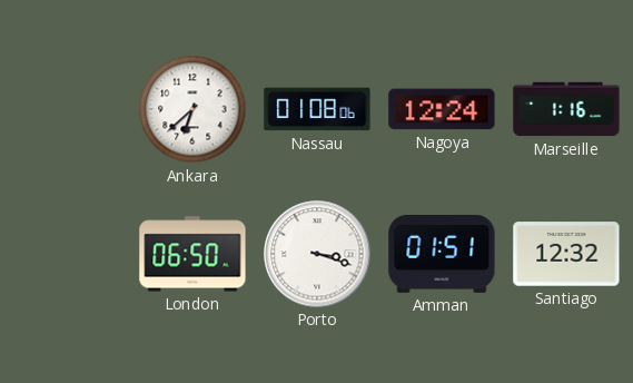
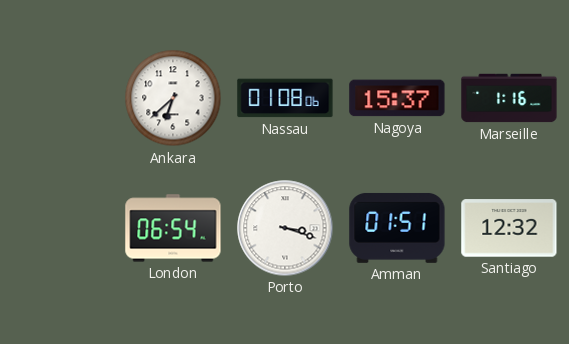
Nagoya: 12:24 -> 15:37
London: 06:50 -> 06:54
